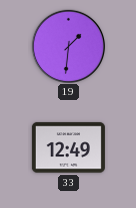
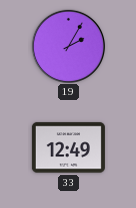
19: 1:31 -> 2:05
